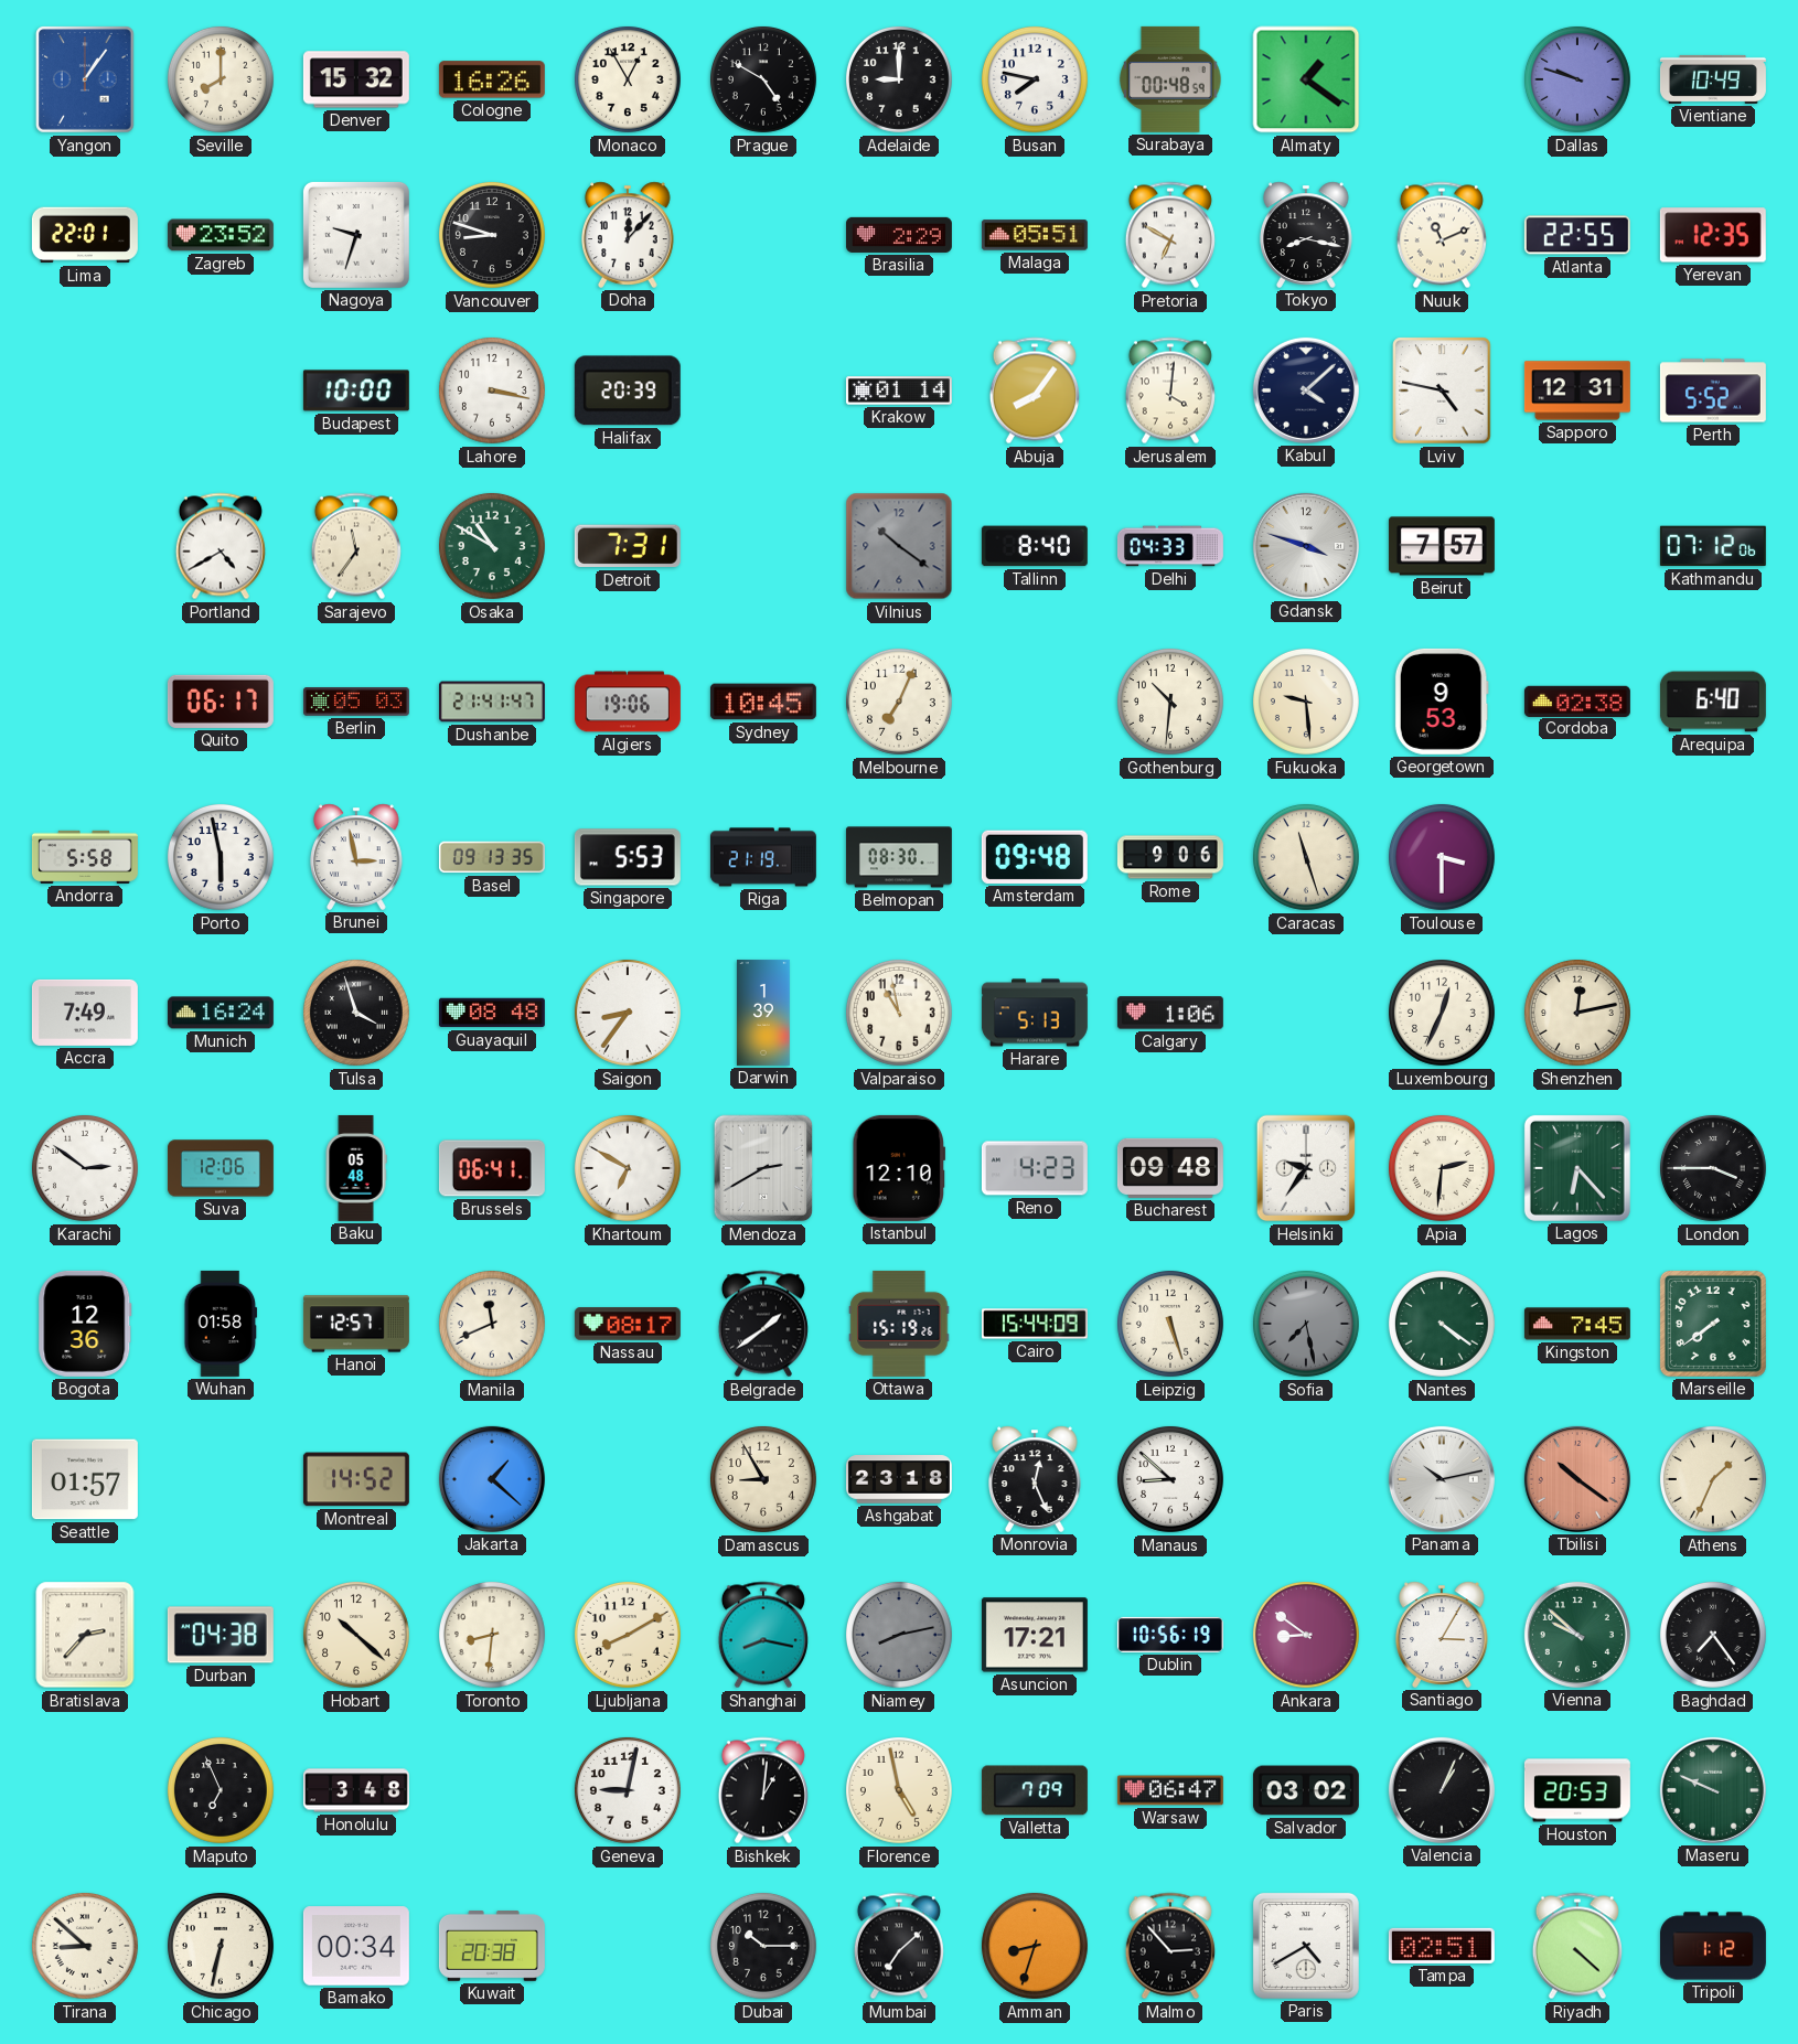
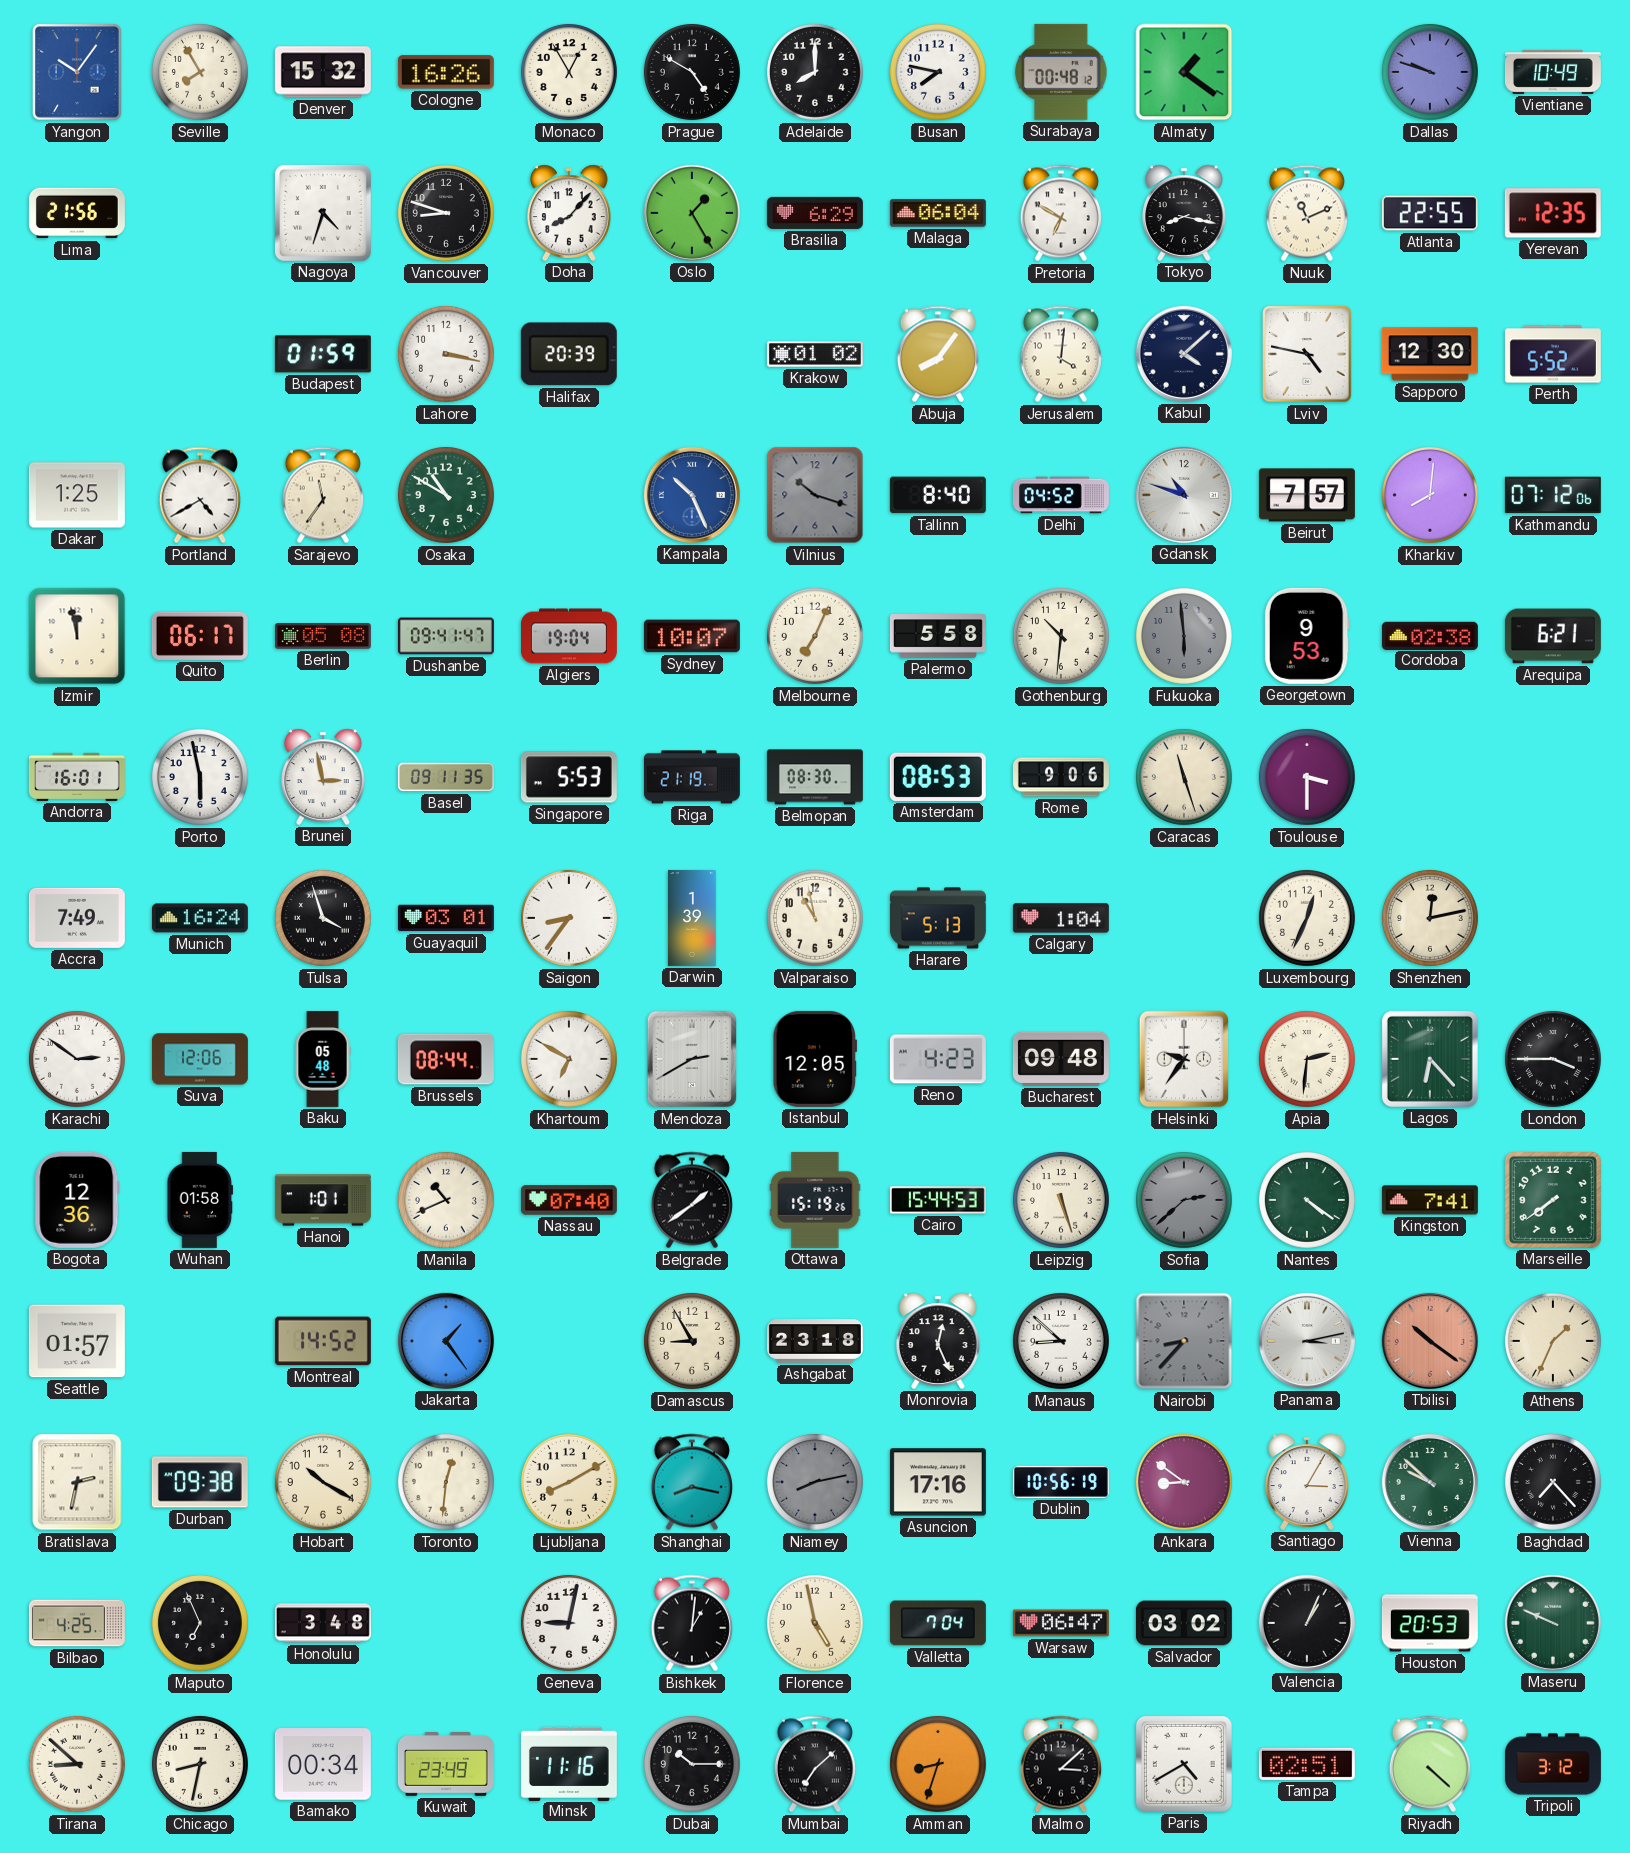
Yangon: 1:06 -> 10:06
Seville: 8:00 -> 7:55
Adelaide: 9:00 -> 8:00
Surabaya: 00:48:59 -> 00:48:12
Lima: 22:01 -> 21:56
Zagreb: 23:52 -> none
Nagoya: 9:33 -> 4:33
Doha: 12:07 -> 8:07
Oslo: none -> 1:25
Brasilia: 2:29 -> 6:29
Malaga: 05:51 -> 06:04
Budapest: 10:00 -> 01:59
Krakow: 01:14 -> 01:02
Sapporo: 12:31 -> 12:30
Dakar: none -> 1:25
Detroit: 7:31 -> none
Kampala: none -> 10:26
Vilnius: 10:21 -> 10:18
Delhi: 04:33 -> 04:52
Gdansk: 3:48 -> 10:48
Kharkiv: none -> 8:01
Izmir: none -> 11:58
Berlin: 05:03 -> 05:08
Dushanbe: 21:41 -> 09:41
Algiers: 19:06 -> 19:04
Sydney: 10:45 -> 10:07
Palermo: none -> 5:58
Fukuoka: 9:29 -> 5:59
Fukuoka dial: cream -> grey
Arequipa: 6:40 -> 6:21
Andorra: 5:58 -> 16:01
Basel: 09:13 -> 09:11
Amsterdam: 09:48 -> 08:53
Guayaquil: 08:48 -> 03:01
Calgary: 1:06 -> 1:04
Brussels: 06:41 -> 08:44
Istanbul: 12:10 -> 12:05
Hanoi: 12:57 -> 1:01
Manila: 11:41 -> 10:41
Nassau: 08:17 -> 07:40
Cairo: 15:44:09 -> 15:44:53
Sofia: 7:28 -> 2:38
Kingston: 7:45 -> 7:41
Jakarta: 1:22 -> 1:24
Nairobi: none -> 8:37
Panama: 10:13 -> 3:13
Bratislava: 2:37 -> 2:32
Durban: 04:38 -> 09:38
Hobart: 10:22 -> 10:20
Toronto: 8:31 -> 12:31
Asuncion: 17:21 -> 17:16
Baghdad: 7:24 -> 7:23
Bilbao: none -> 4:25
Valletta: 7:09 -> 7:04
Chicago: 6:32 -> 8:32
Kuwait: 20:38 -> 23:49
Minsk: none -> 11:16
Malmo: 2:53 -> 3:08
Tripoli: 1:12 -> 3:12
